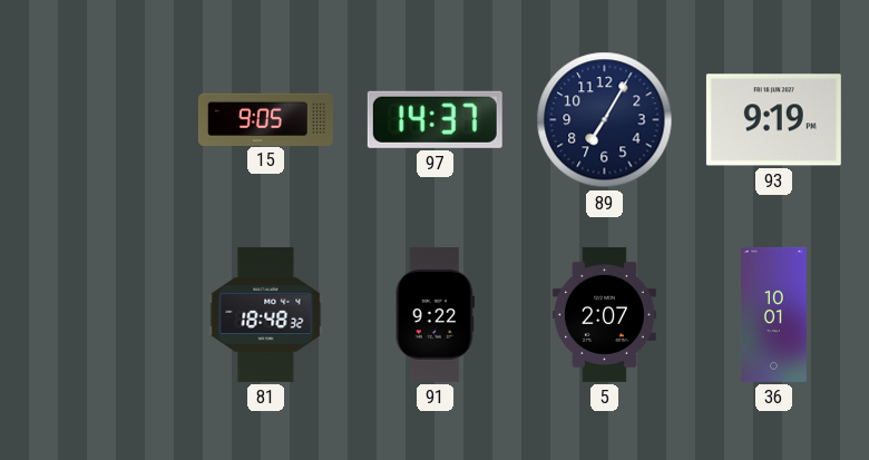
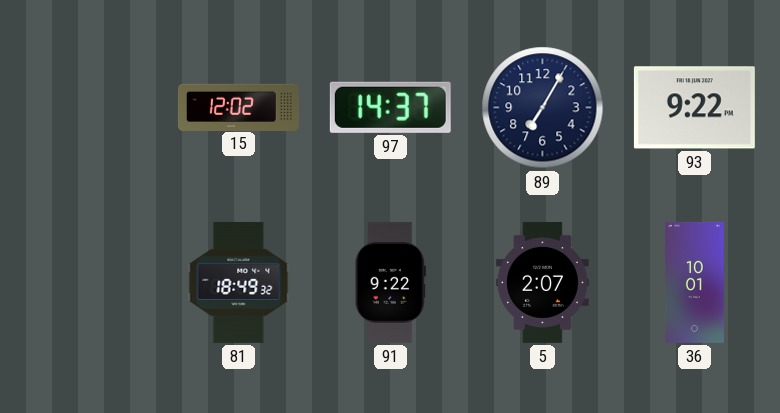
15: 9:05 -> 12:02
93: 9:19 -> 9:22
81: 18:48 -> 18:49
